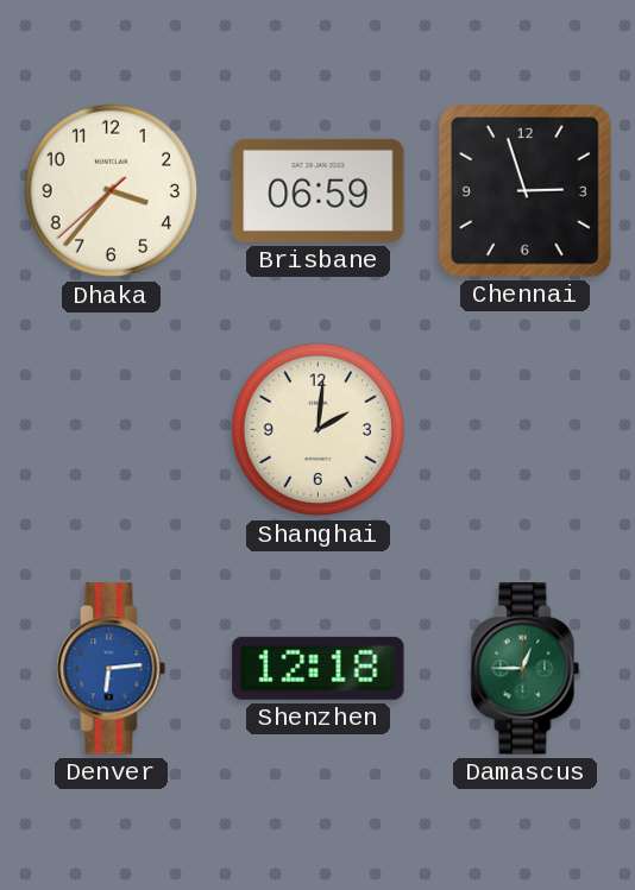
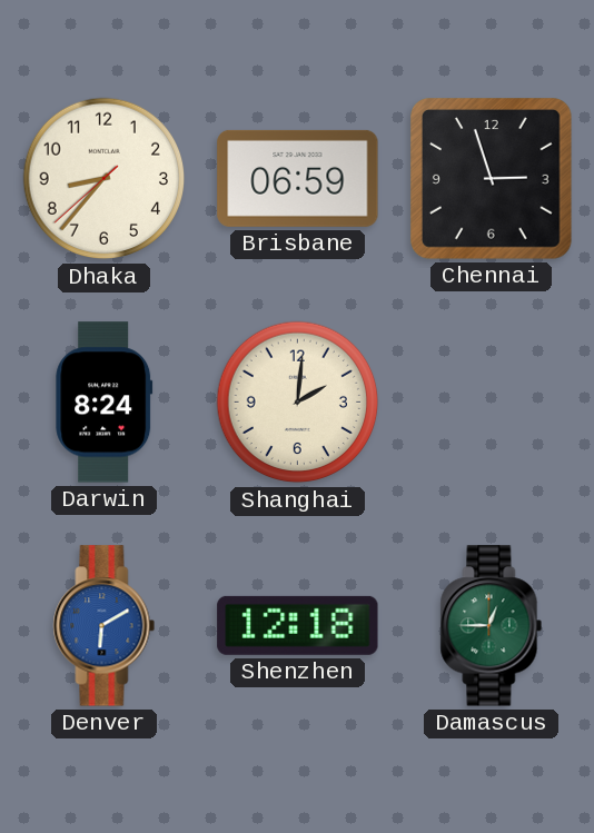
Dhaka: 3:36 -> 8:36
Darwin: none -> 8:24
Denver: 6:14 -> 6:10
